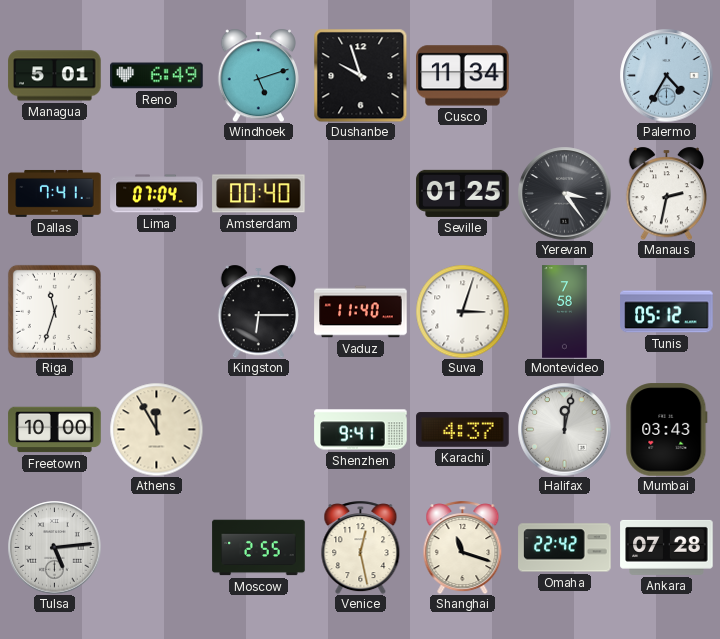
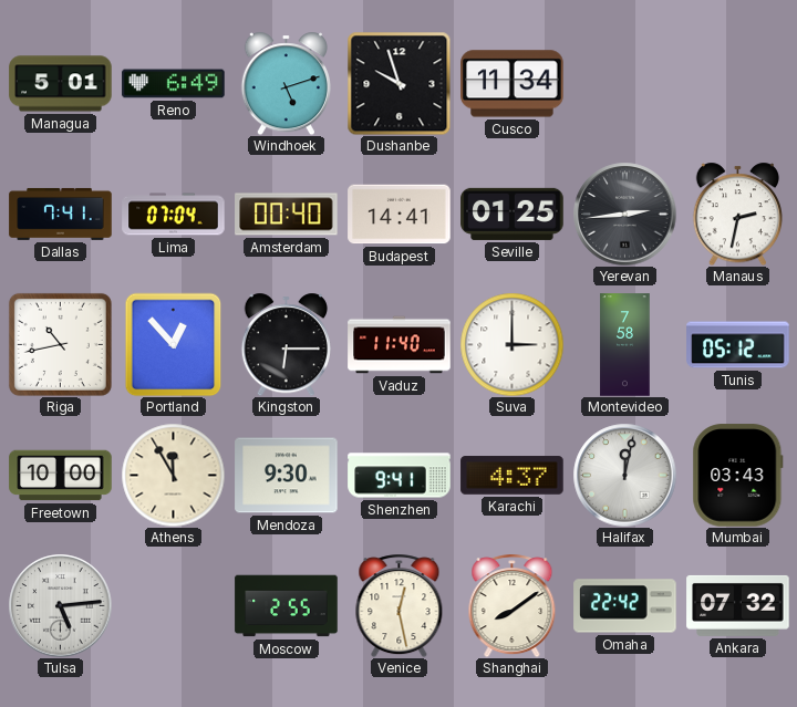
Palermo: 4:35 -> none
Budapest: none -> 14:41
Yerevan: 3:24 -> 2:44
Riga: 11:33 -> 10:43
Portland: none -> 12:53
Suva: 3:03 -> 3:00
Mendoza: none -> 9:30
Shanghai: 11:18 -> 8:09
Ankara: 07:28 -> 07:32
